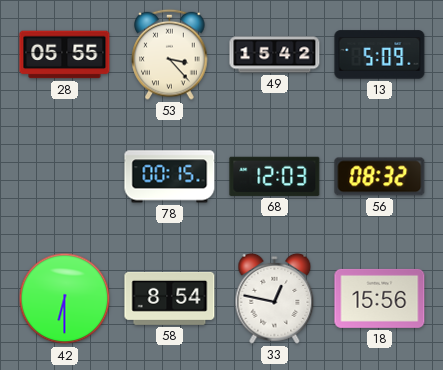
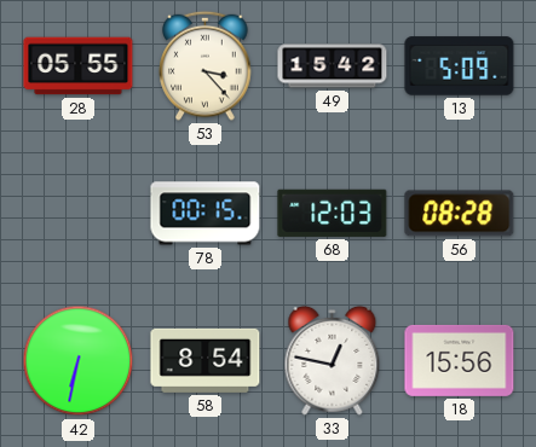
56: 08:32 -> 08:28
42: 6:30 -> 6:32
